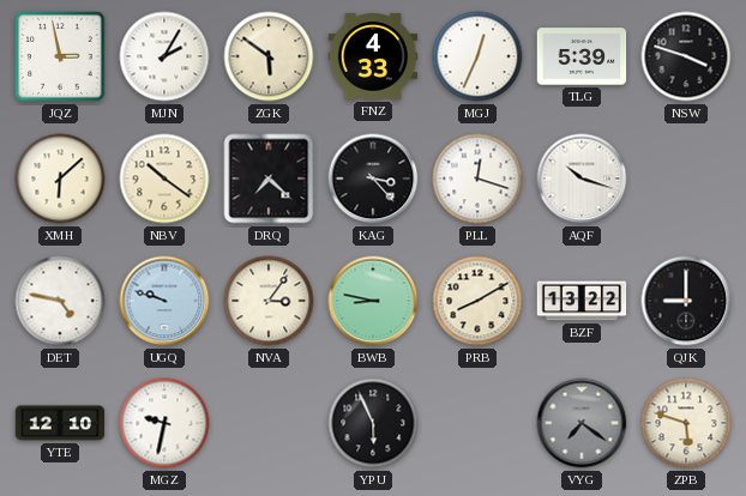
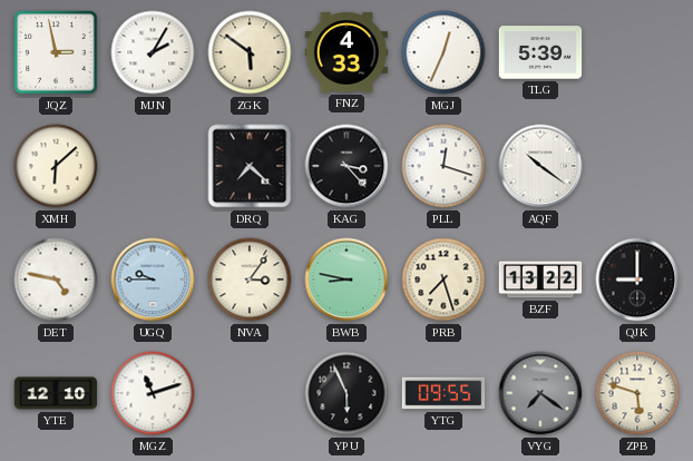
NSW: 3:48 -> none
NBV: 10:21 -> none
AQF: 10:18 -> 10:21
UGQ: 9:48 -> 9:45
PRB: 8:10 -> 7:27
MGZ: 9:32 -> 11:12
YTG: none -> 09:55
